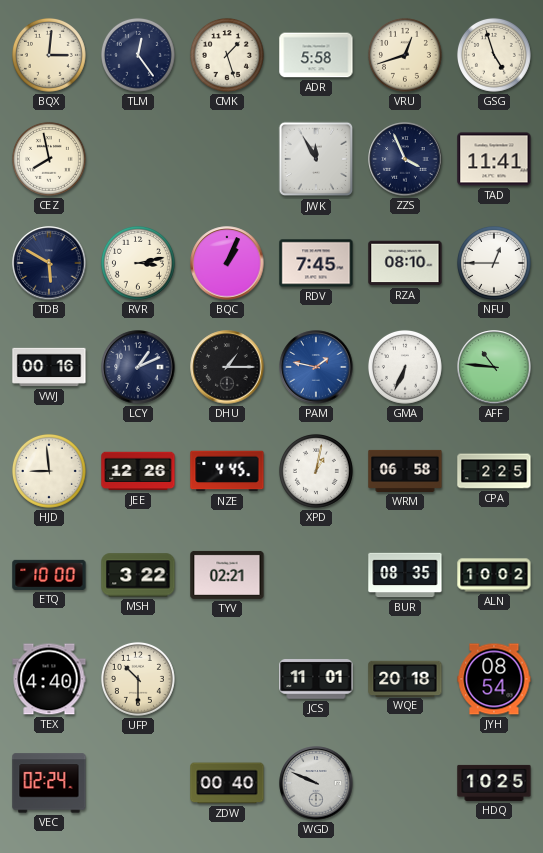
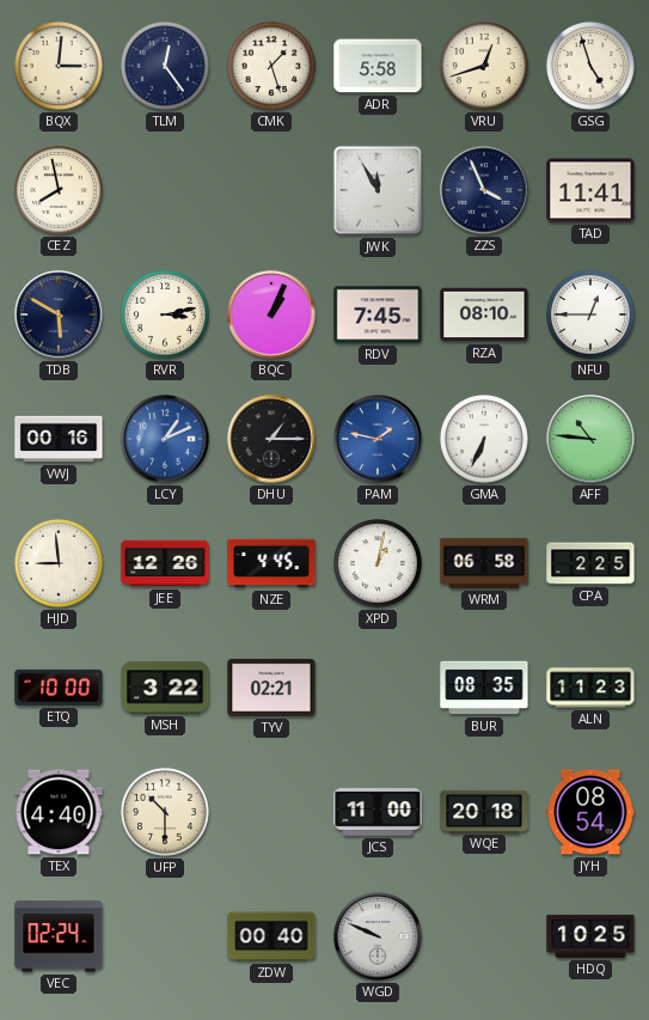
LCY dial: navy -> blue
ALN: 10:02 -> 11:23
JCS: 11:01 -> 11:00
